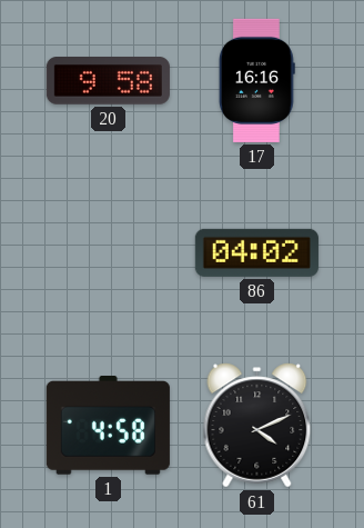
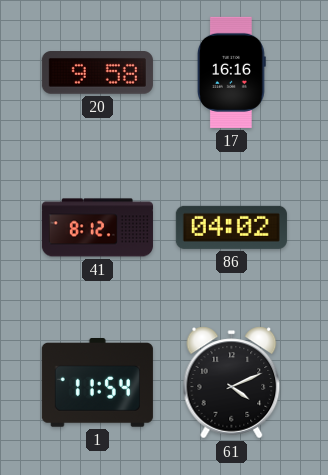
41: none -> 8:12
1: 4:58 -> 11:54
